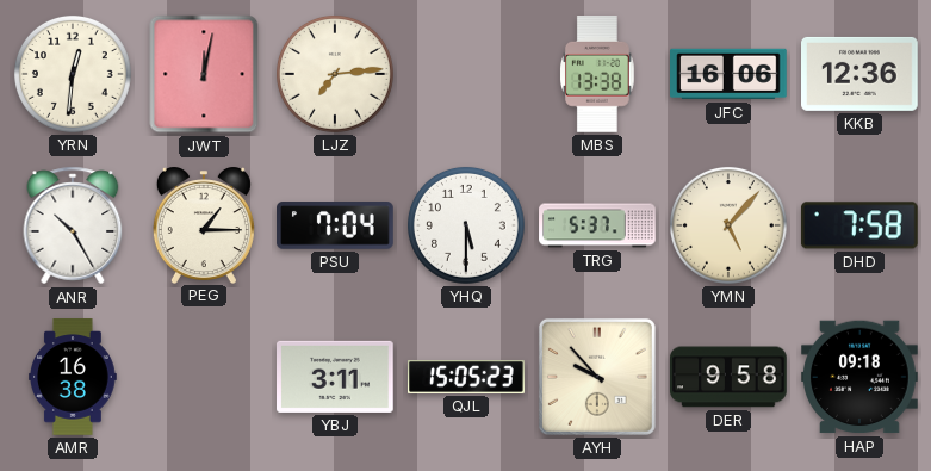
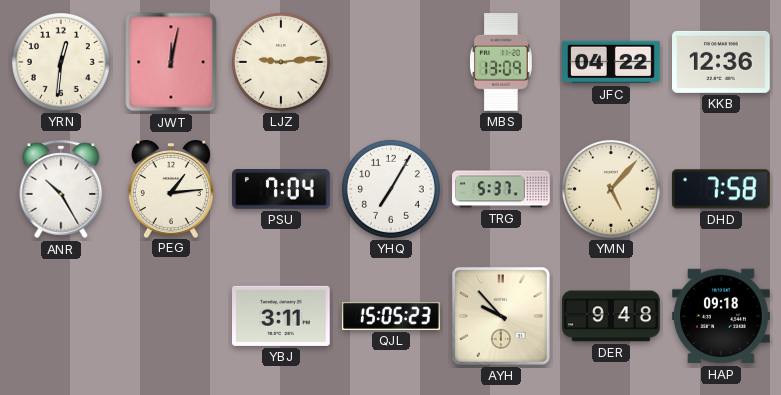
LJZ: 7:14 -> 9:14
MBS: 13:38 -> 13:09
JFC: 16:06 -> 04:22
PEG: 1:15 -> 1:14
YHQ: 5:30 -> 7:05
AMR: 16:38 -> none
DER: 9:58 -> 9:48
